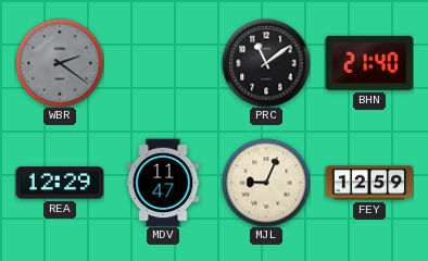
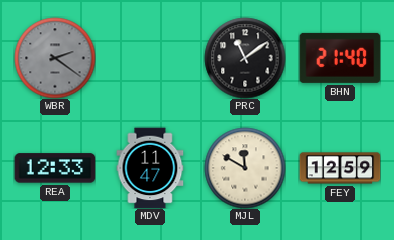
REA: 12:29 -> 12:33
MJL: 9:04 -> 11:50
